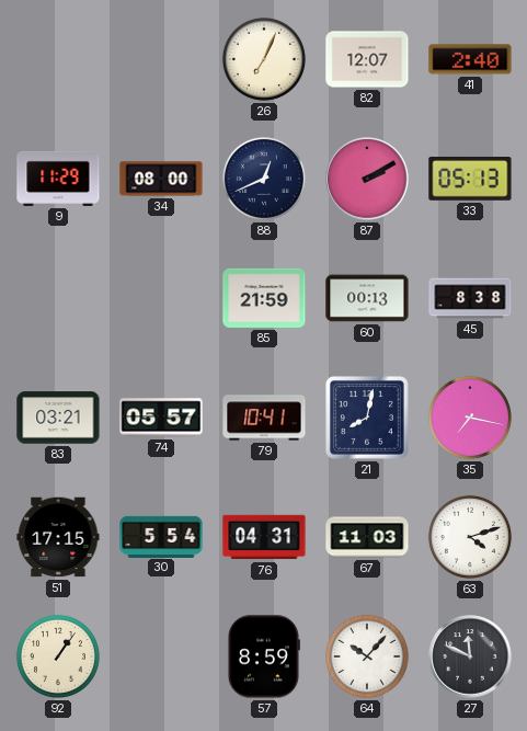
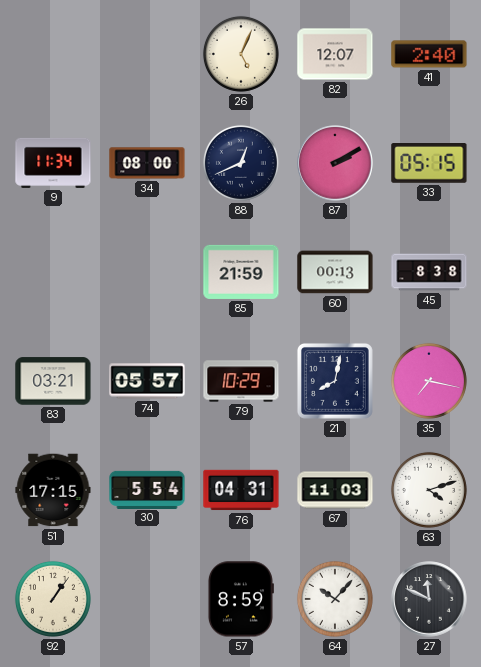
26: 7:04 -> 5:04
9: 11:29 -> 11:34
33: 05:13 -> 05:15
79: 10:41 -> 10:29
